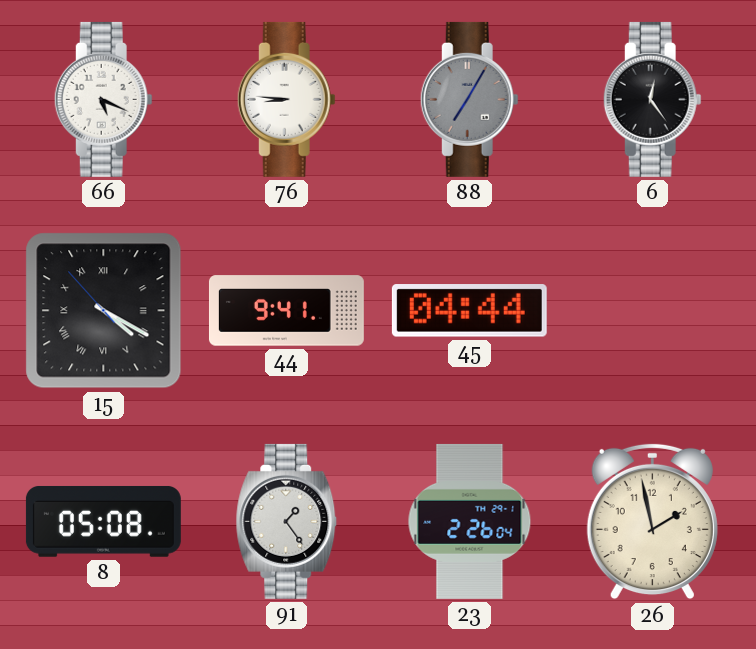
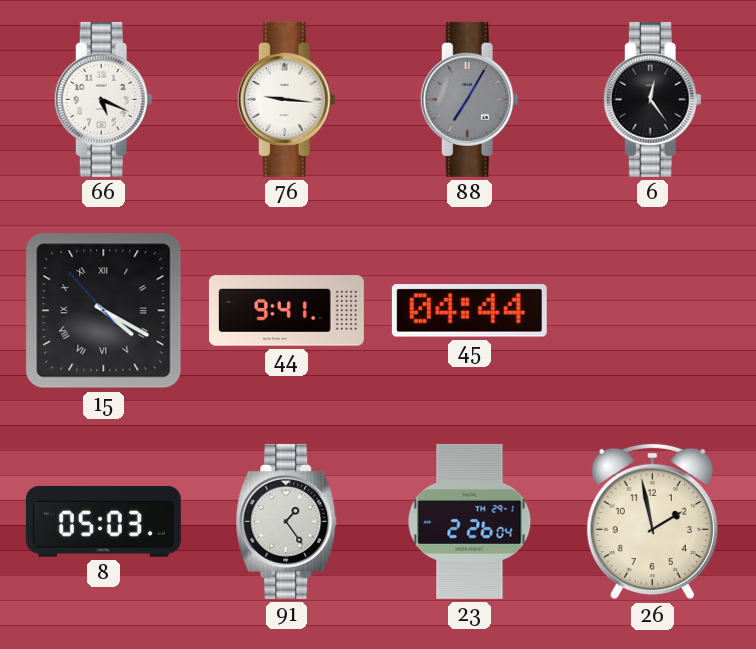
76: 8:46 -> 9:16
8: 05:08 -> 05:03
